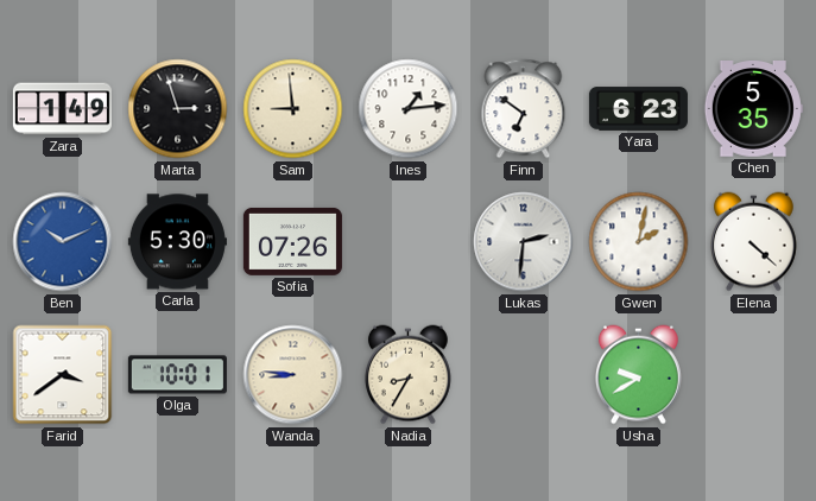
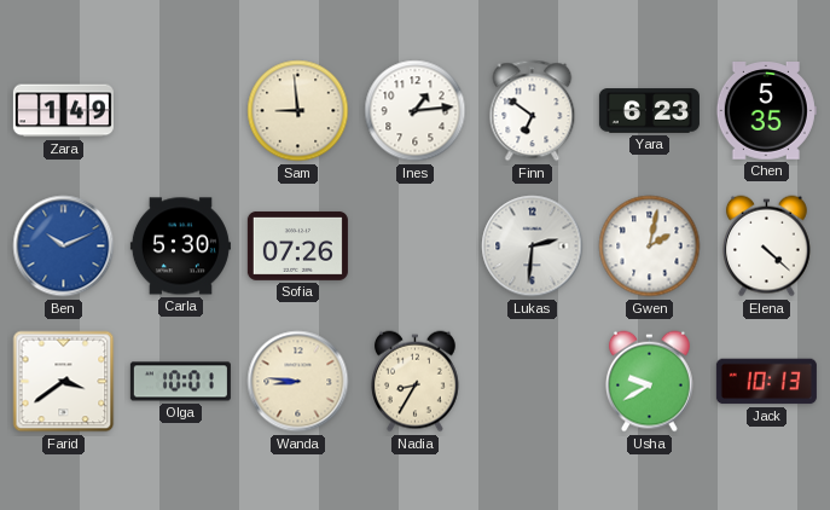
Marta: 2:57 -> none
Jack: none -> 10:13
